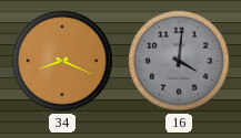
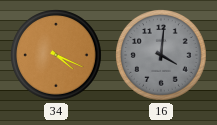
34: 8:19 -> 4:19
